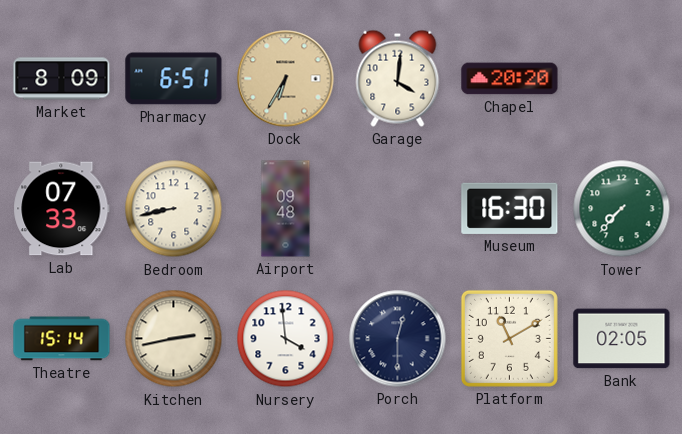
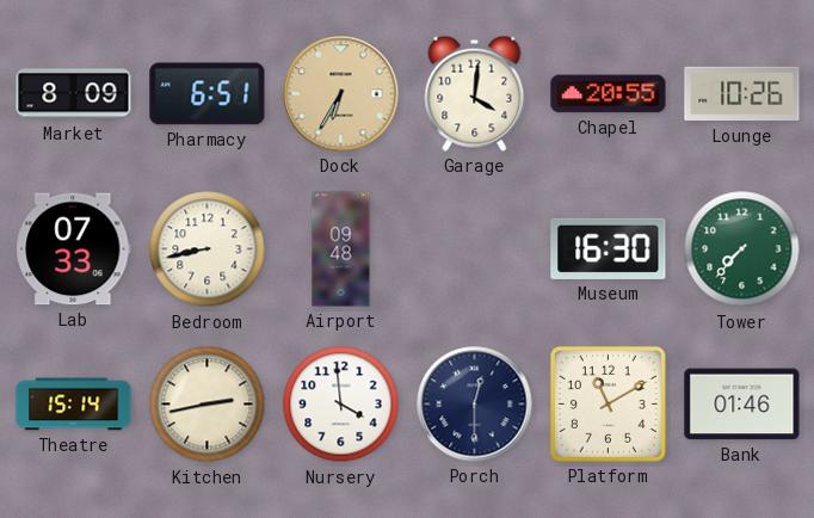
Chapel: 20:20 -> 20:55
Lounge: none -> 10:26
Bank: 02:05 -> 01:46
